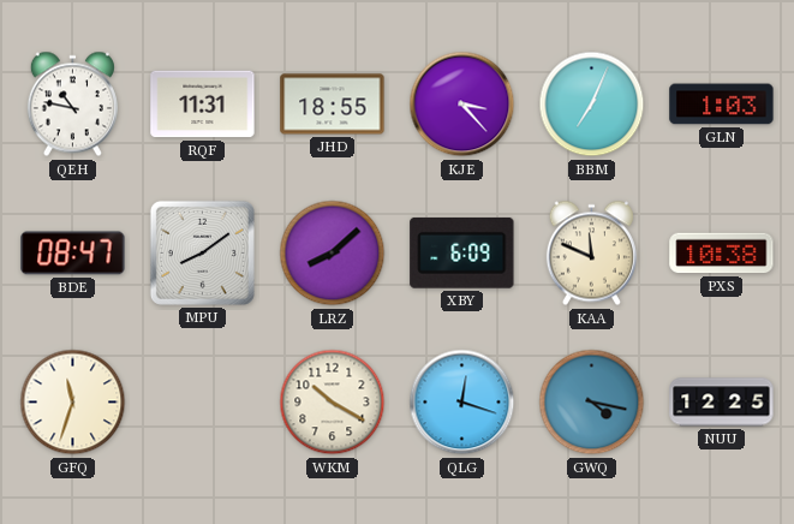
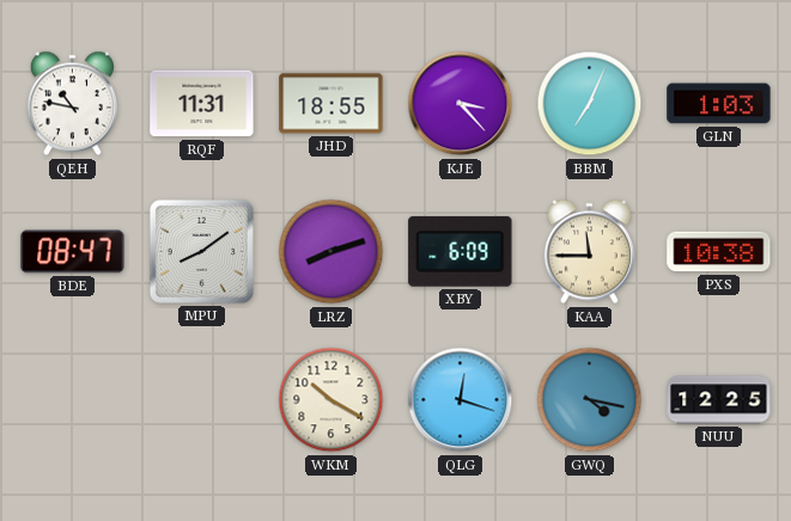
LRZ: 8:08 -> 8:12
KAA: 11:49 -> 11:45
GFQ: 11:33 -> none
